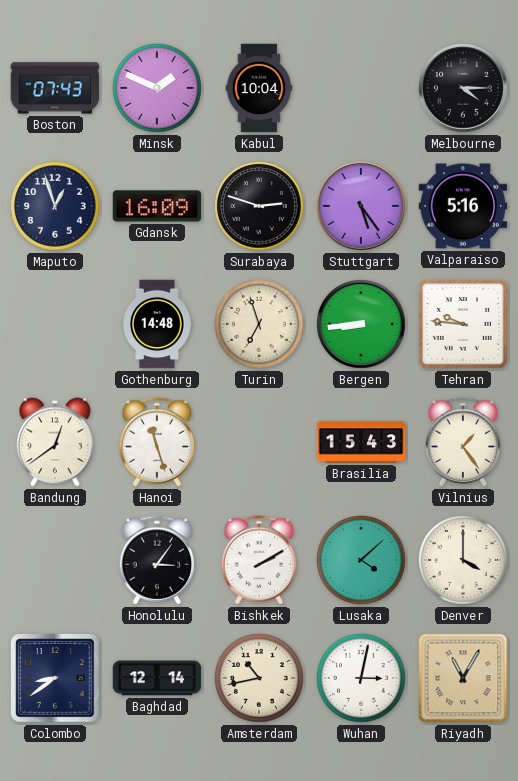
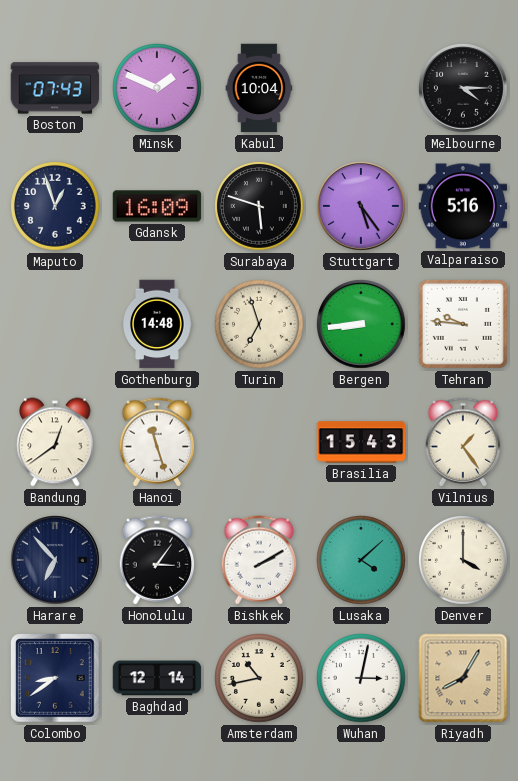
Surabaya: 2:48 -> 5:48
Harare: none -> 6:53
Riyadh: 11:05 -> 8:05
